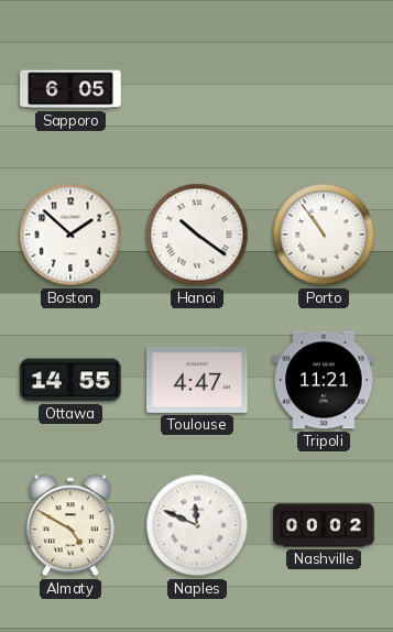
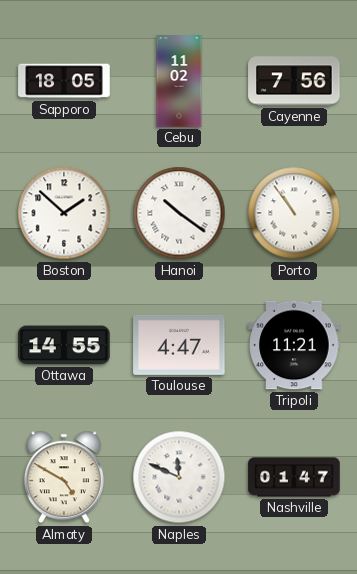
Sapporo: 6:05 -> 18:05
Cebu: none -> 11:02
Cayenne: none -> 7:56
Nashville: 00:02 -> 01:47
